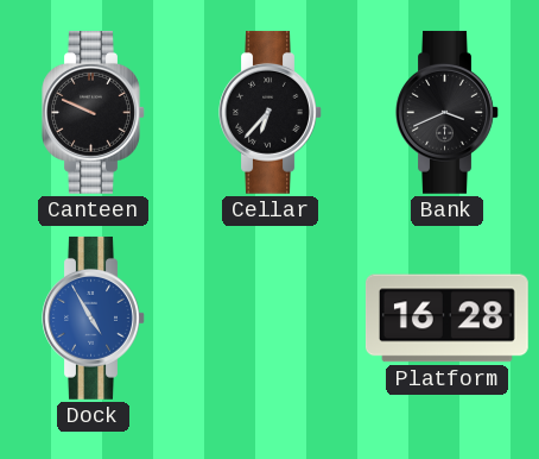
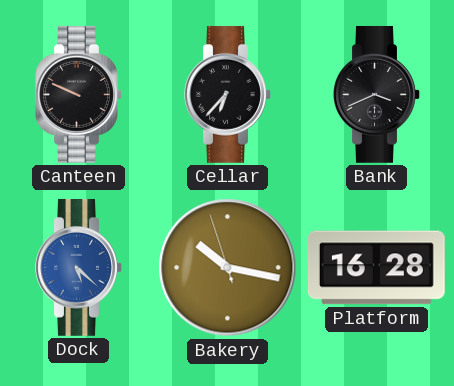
Dock: 4:55 -> 5:22
Bakery: none -> 10:16
